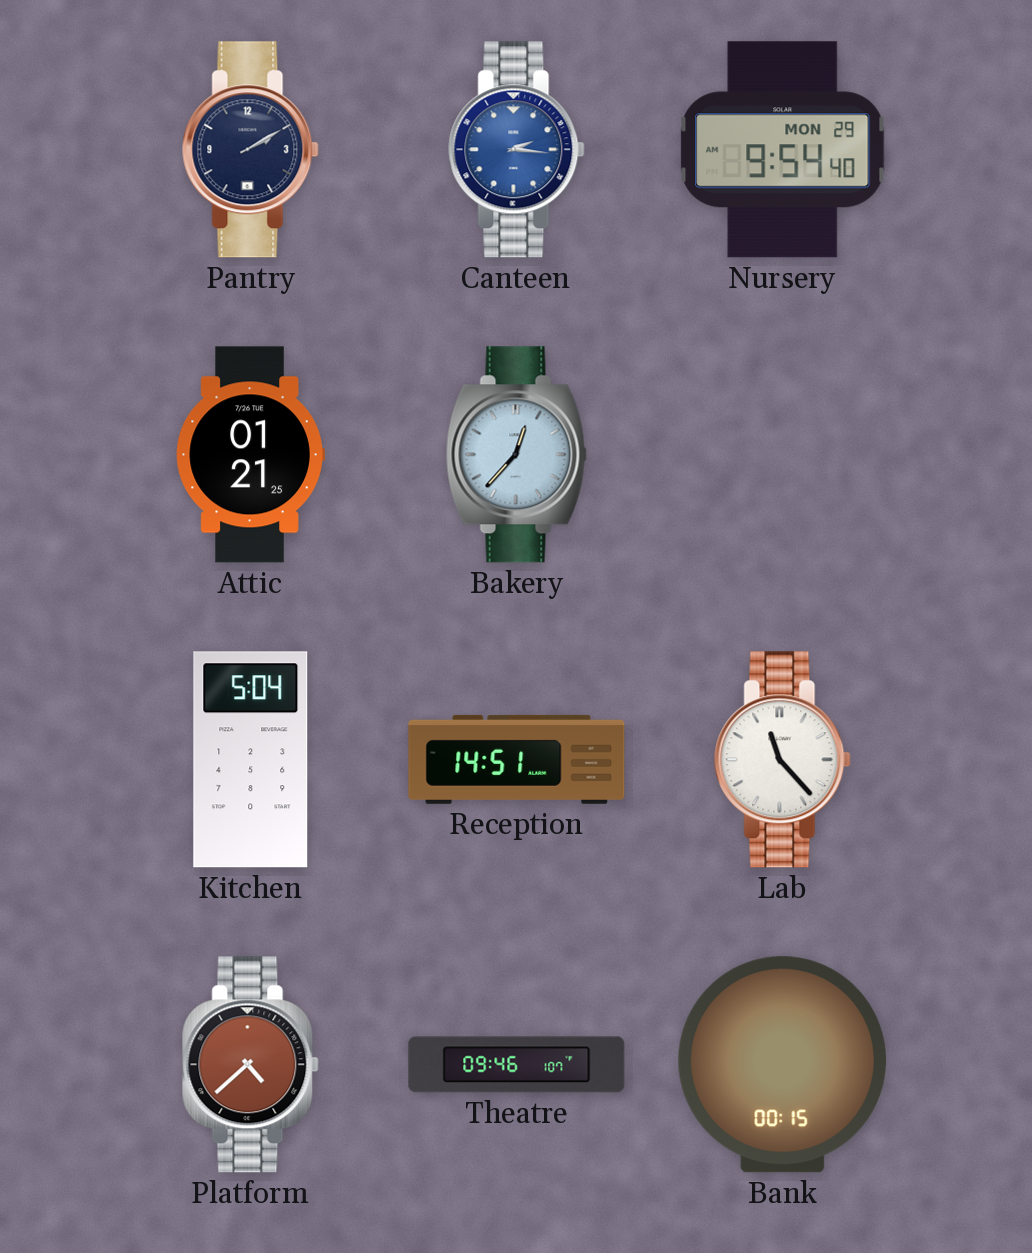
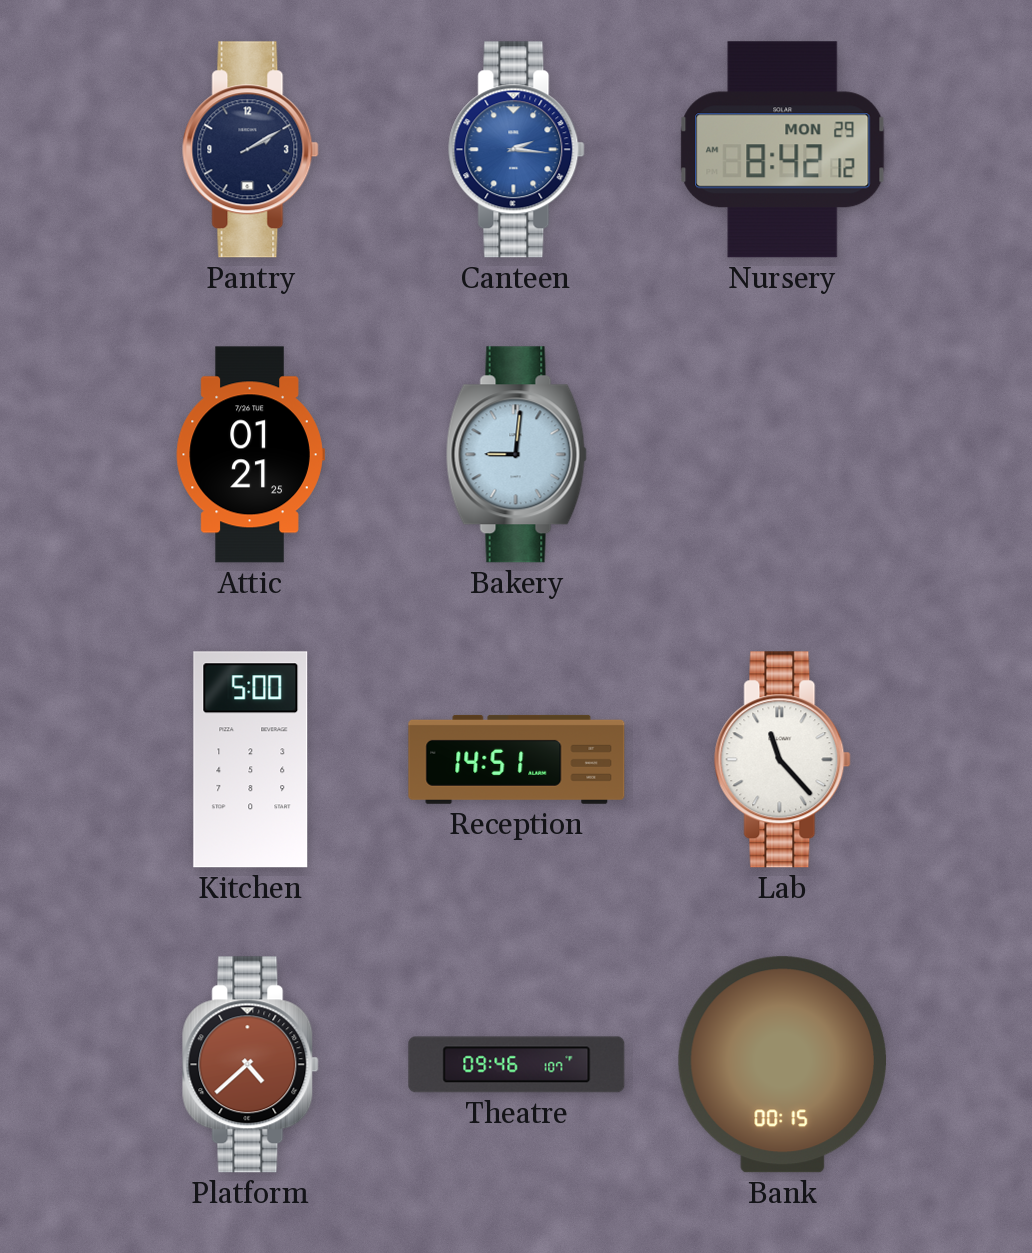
Nursery: 9:54 -> 8:42
Bakery: 12:37 -> 9:01
Kitchen: 5:04 -> 5:00
